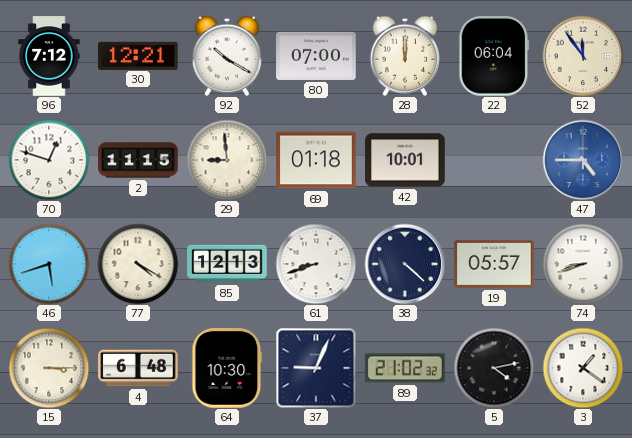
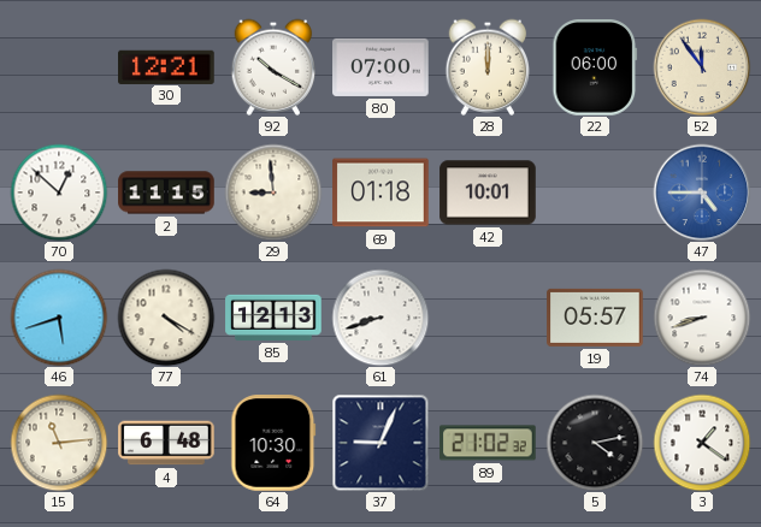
96: 7:12 -> none
22: 06:04 -> 06:00
70: 12:48 -> 12:52
38: 4:22 -> none
15: 3:15 -> 11:14
